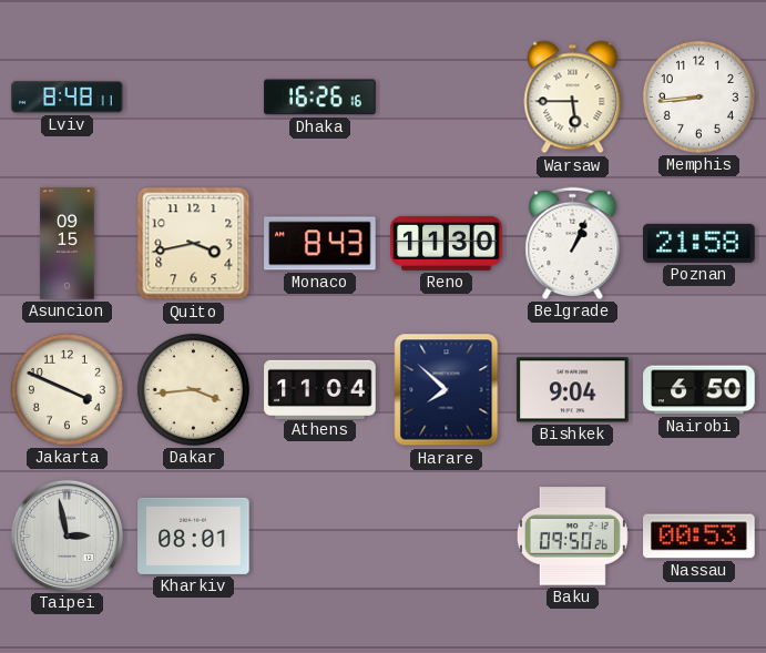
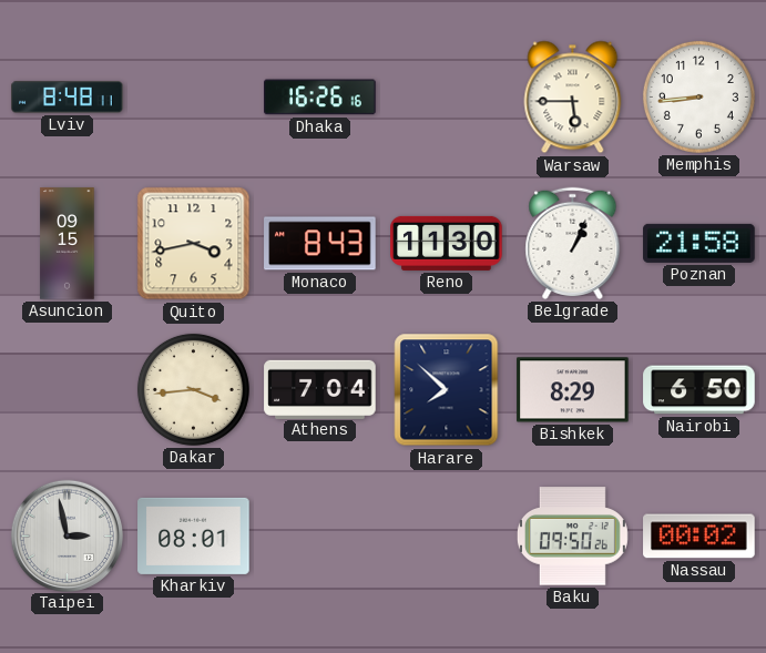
Jakarta: 3:49 -> none
Athens: 11:04 -> 7:04
Bishkek: 9:04 -> 8:29
Nassau: 00:53 -> 00:02
